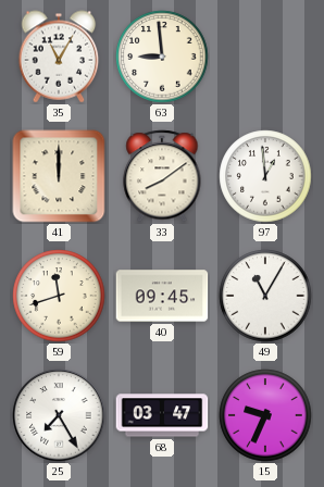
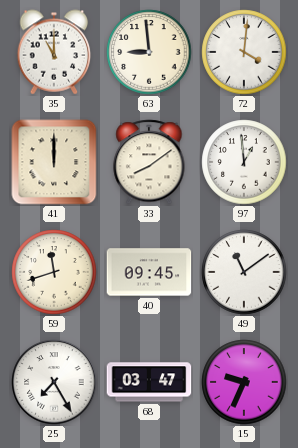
35: 11:05 -> 11:00
72: none -> 4:01
49: 11:05 -> 11:09
